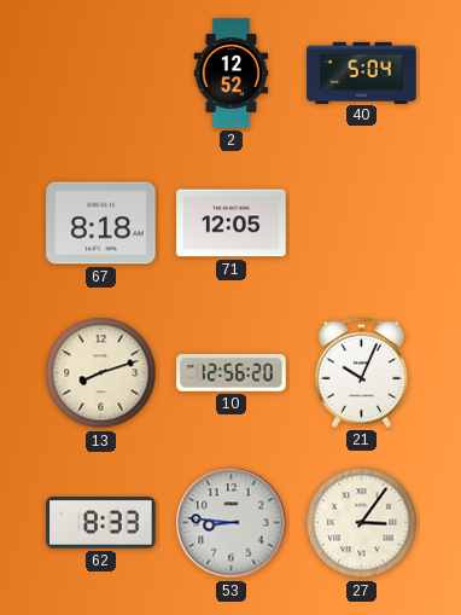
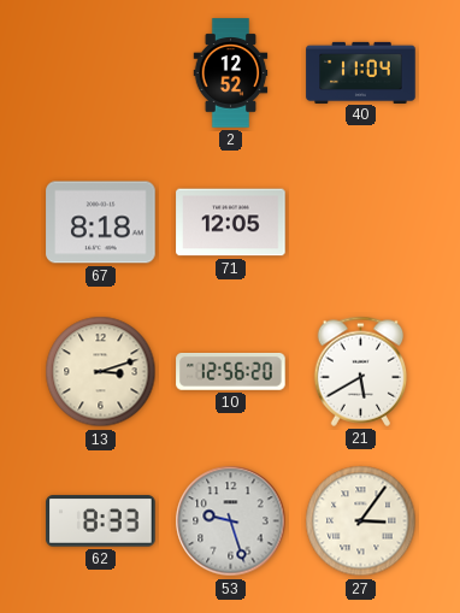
40: 5:04 -> 11:04
13: 8:12 -> 3:12
21: 10:04 -> 5:40
53: 8:46 -> 9:27
